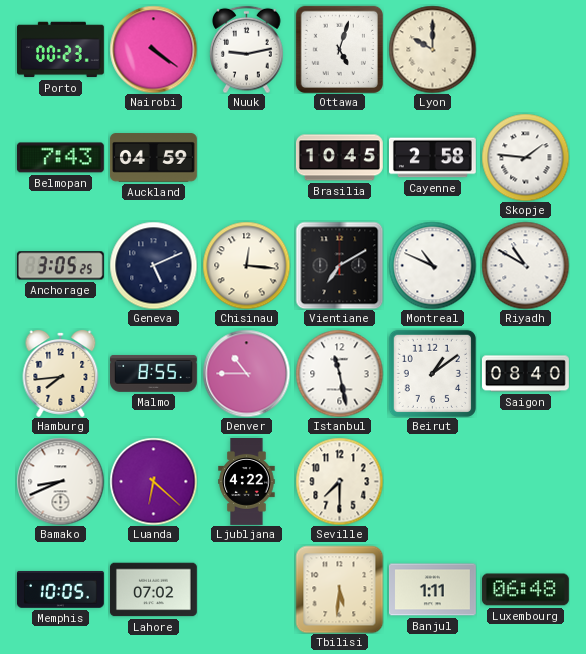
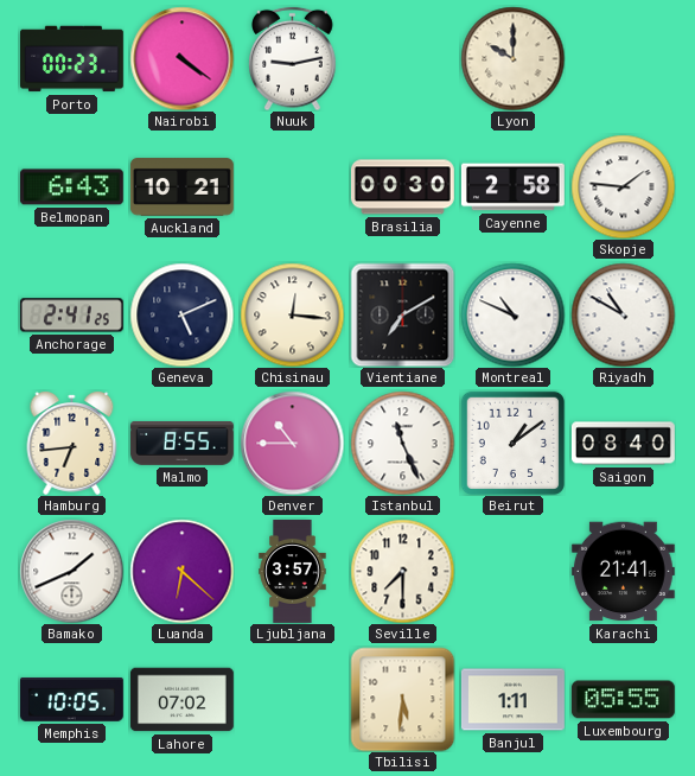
Ottawa: 5:03 -> none
Belmopan: 7:43 -> 6:43
Auckland: 04:59 -> 10:21
Brasilia: 10:45 -> 00:30
Anchorage: 3:05 -> 2:41
Hamburg: 7:44 -> 6:44
Istanbul: 11:28 -> 11:26
Bamako: 8:41 -> 1:41
Ljubljana: 4:22 -> 3:57
Karachi: none -> 21:41
Luxembourg: 06:48 -> 05:55
